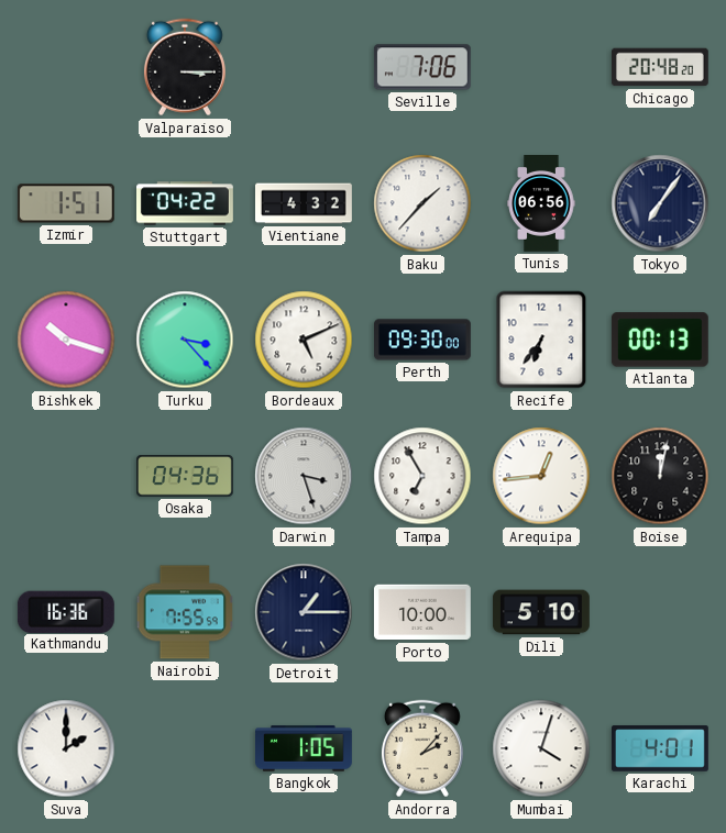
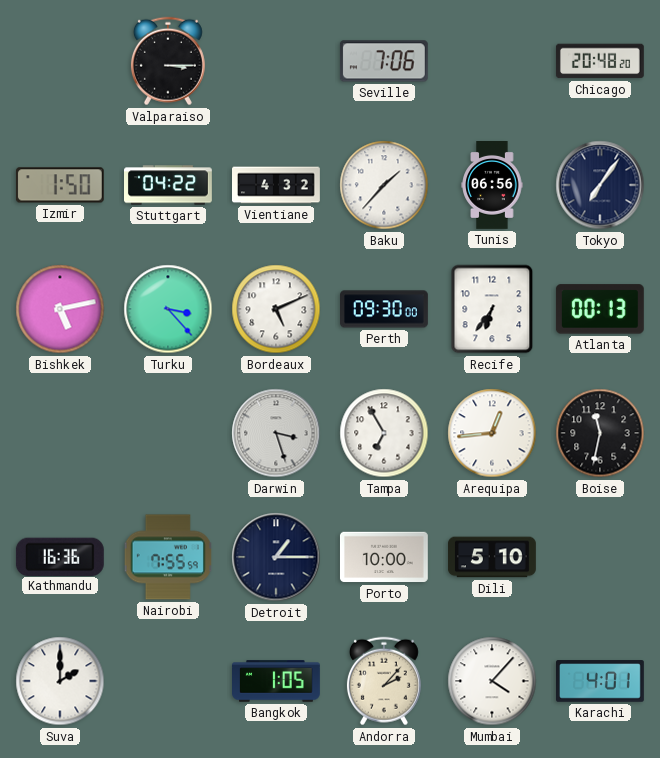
Izmir: 1:51 -> 1:50
Bishkek: 10:18 -> 5:13
Osaka: 04:36 -> none
Boise: 12:02 -> 11:32
Mumbai: 4:03 -> 4:07
